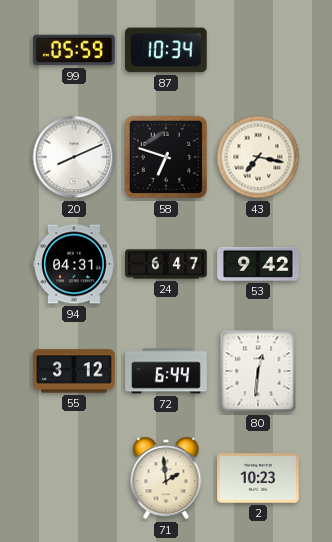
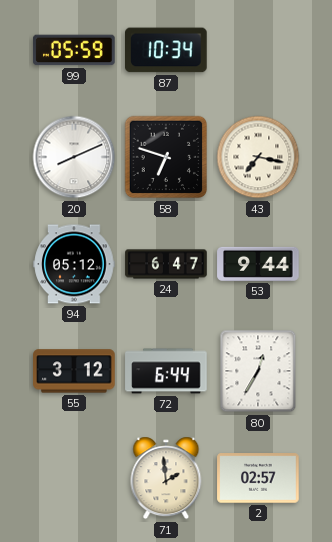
94: 04:31 -> 05:12
53: 9:42 -> 9:44
80: 12:31 -> 12:35
2: 10:23 -> 02:57
